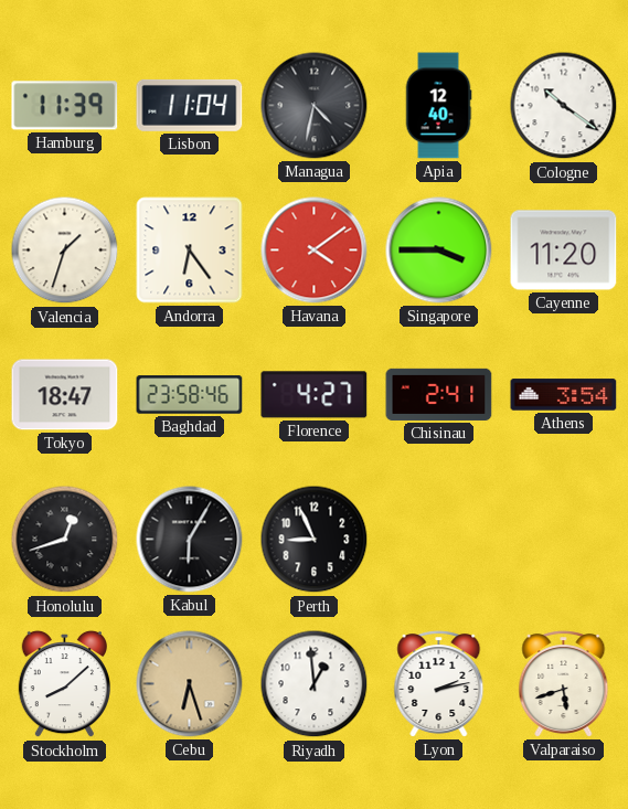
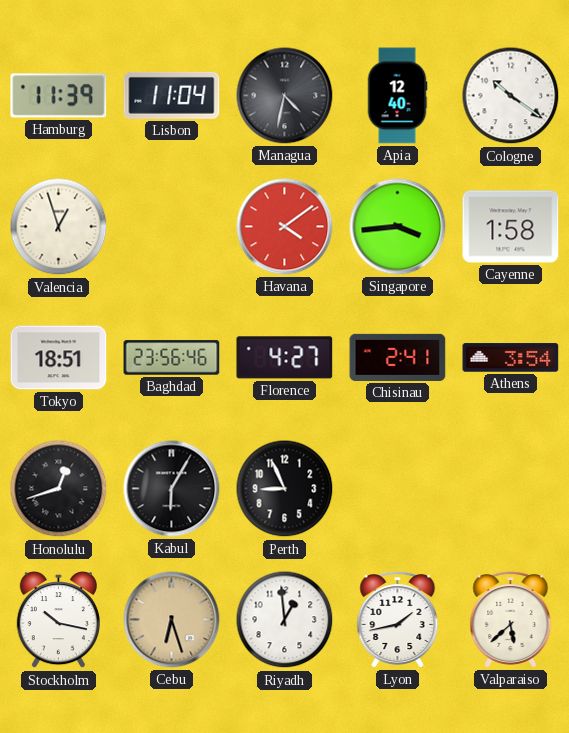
Valencia: 1:33 -> 12:57
Andorra: 6:24 -> none
Singapore: 3:45 -> 3:44
Cayenne: 11:20 -> 1:58
Tokyo: 18:47 -> 18:51
Baghdad: 23:58 -> 23:56
Stockholm: 8:08 -> 10:17
Lyon: 2:13 -> 1:43
Valparaiso: 5:42 -> 5:38
